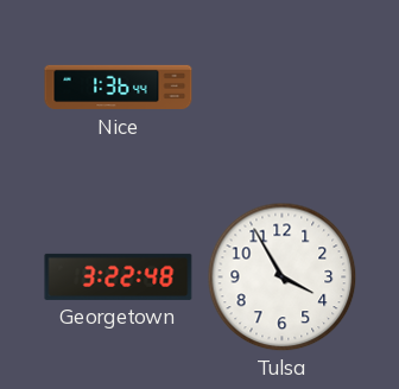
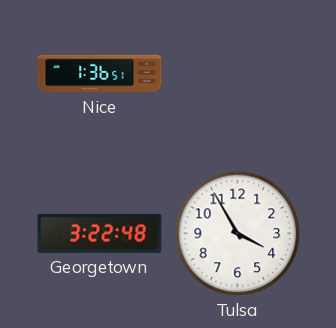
Nice: 1:36:44 -> 1:36:51
